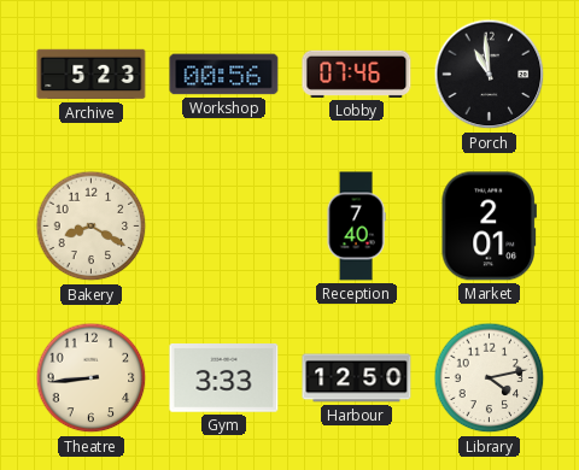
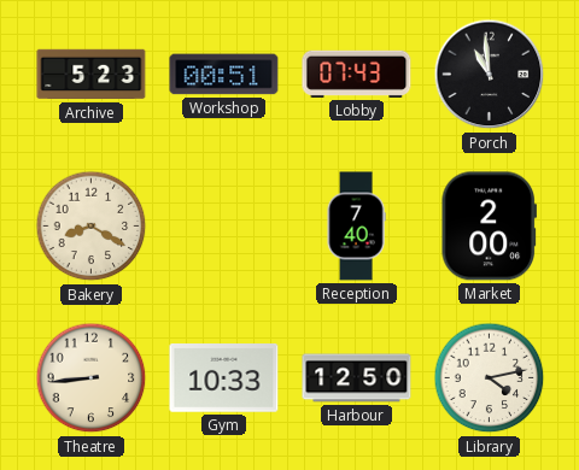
Workshop: 00:56 -> 00:51
Lobby: 07:46 -> 07:43
Market: 2:01 -> 2:00
Gym: 3:33 -> 10:33
